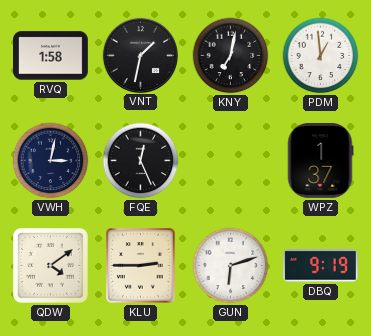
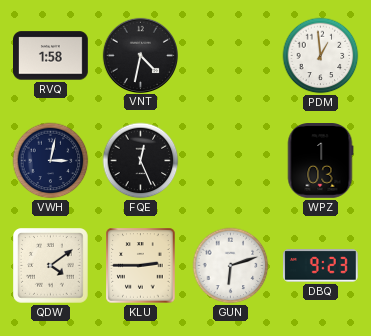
VNT: 1:32 -> 4:32
KNY: 7:02 -> none
WPZ: 1:37 -> 1:03
DBQ: 9:19 -> 9:23
